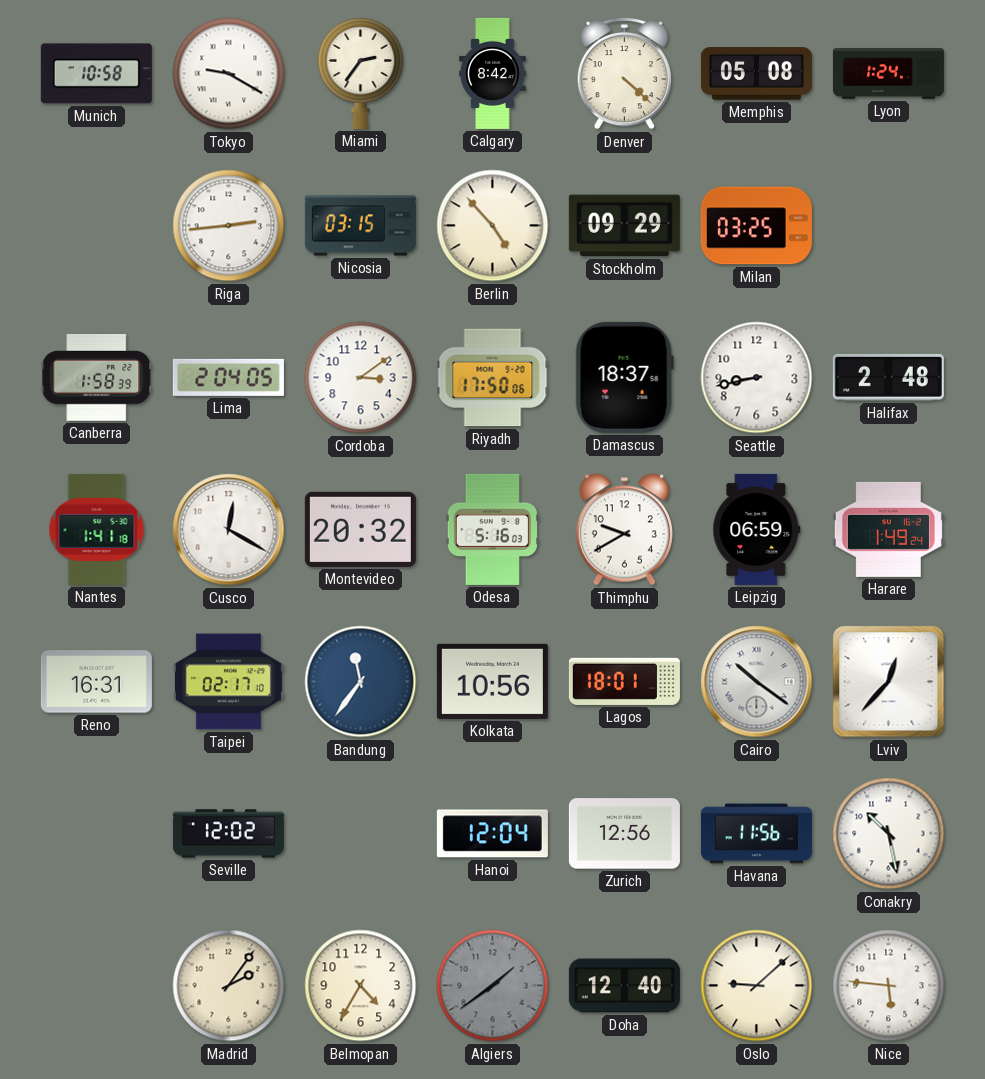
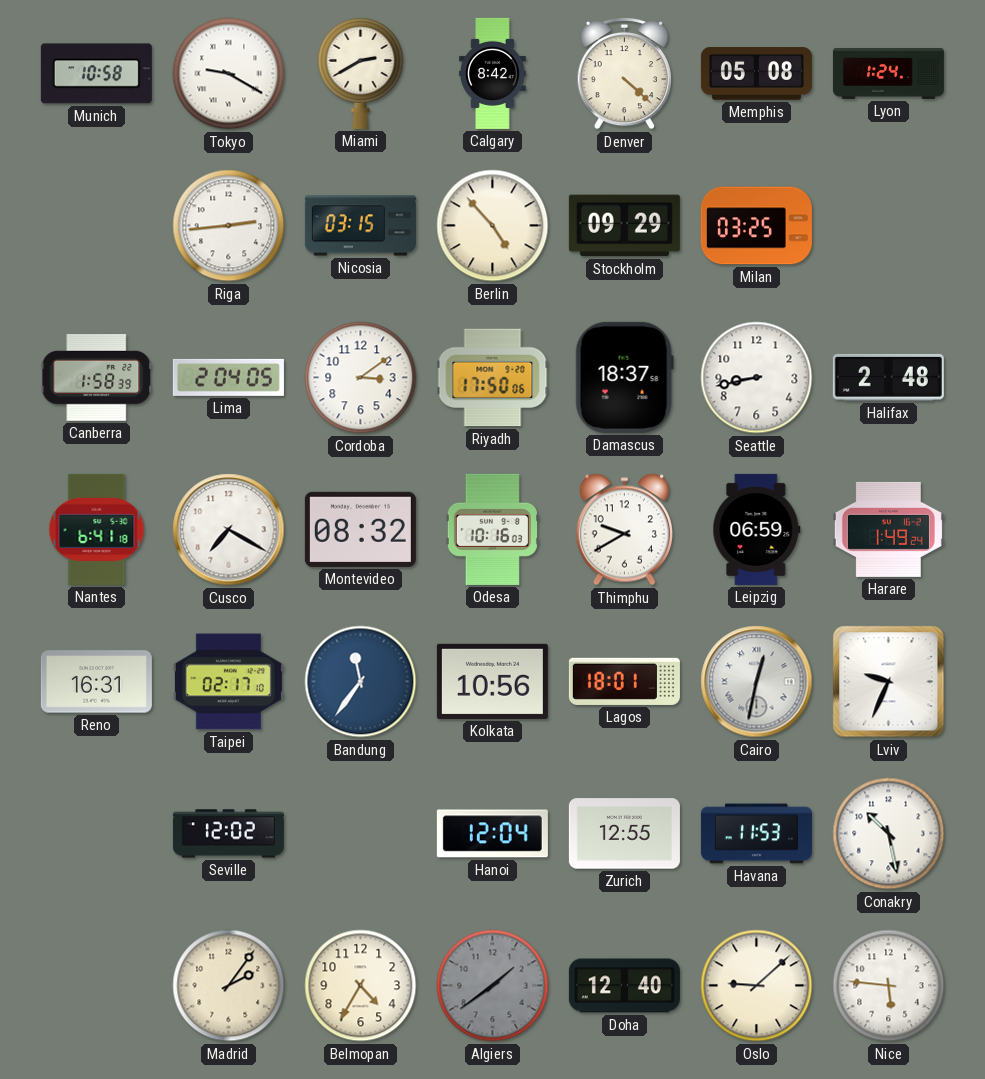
Miami: 2:36 -> 2:40
Nantes: 1:41 -> 6:41
Cusco: 12:20 -> 7:20
Montevideo: 20:32 -> 08:32
Odesa: 5:16 -> 10:16
Cairo: 10:21 -> 12:32
Lviv: 12:37 -> 9:34
Zurich: 12:56 -> 12:55
Havana: 11:56 -> 11:53
